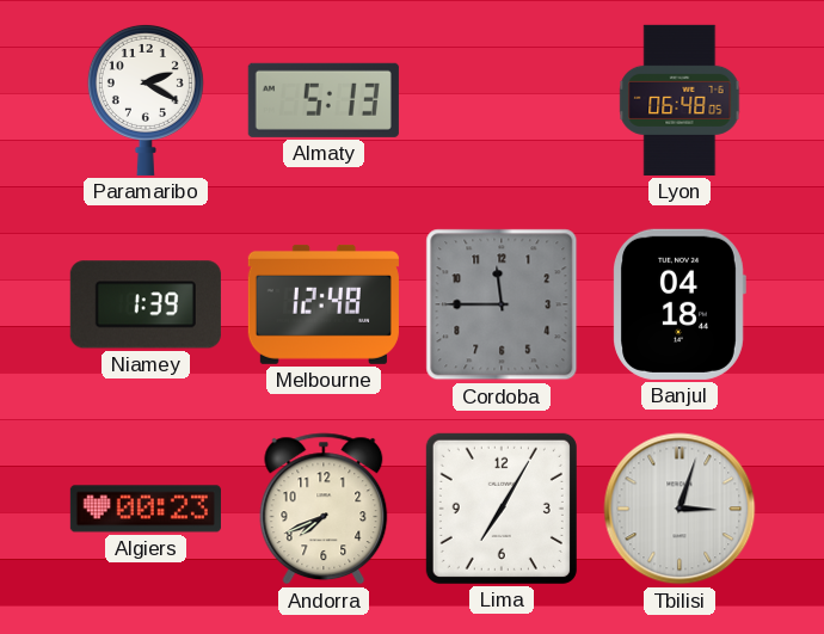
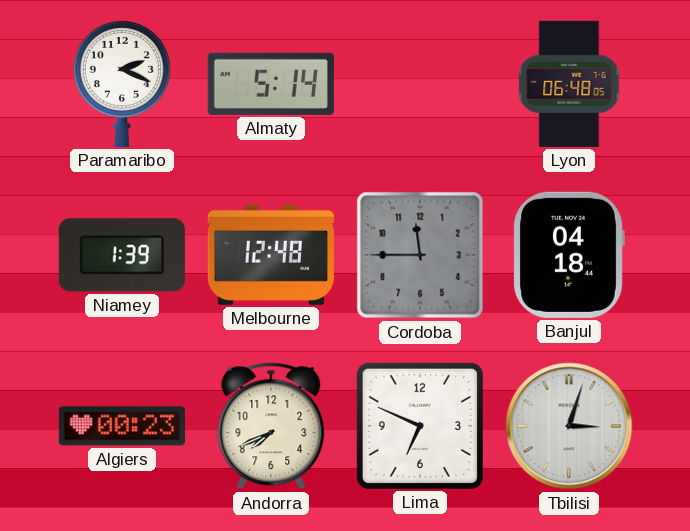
Paramaribo: 2:20 -> 2:19
Almaty: 5:13 -> 5:14
Lima: 7:05 -> 6:49
